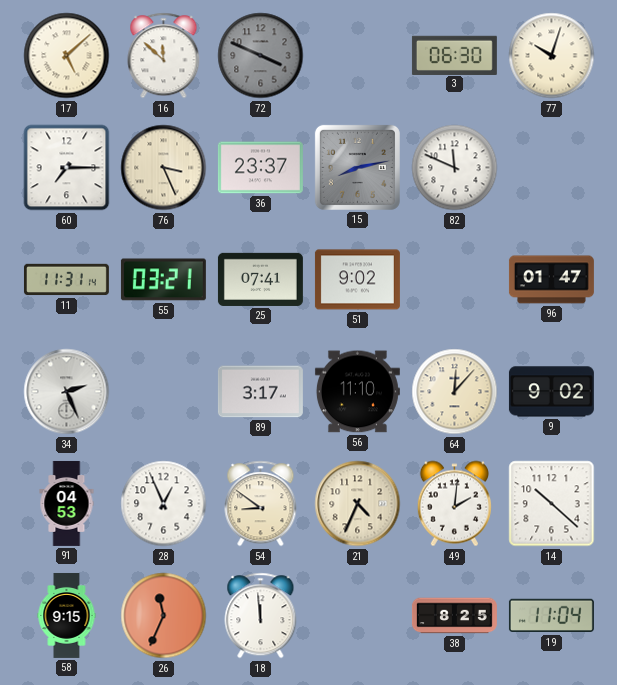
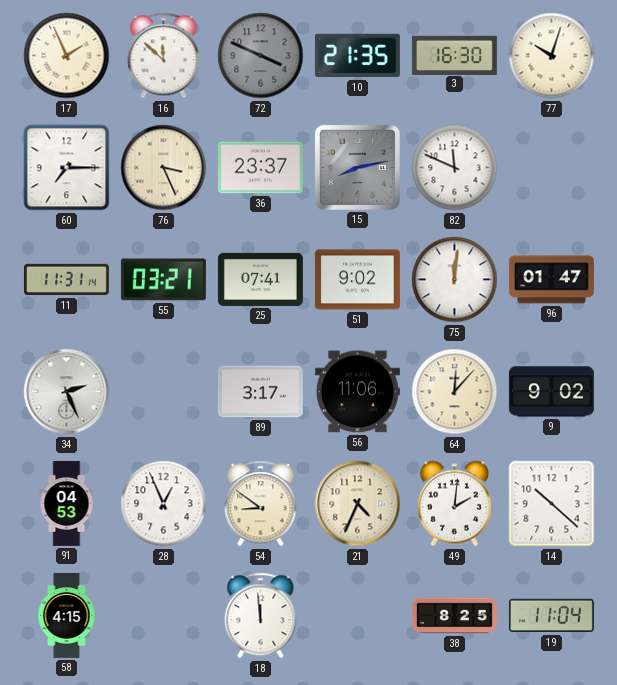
17: 5:08 -> 1:56
10: none -> 21:35
3: 06:30 -> 16:30
75: none -> 12:01
56: 11:10 -> 11:06
58: 9:15 -> 4:15
26: 11:34 -> none
